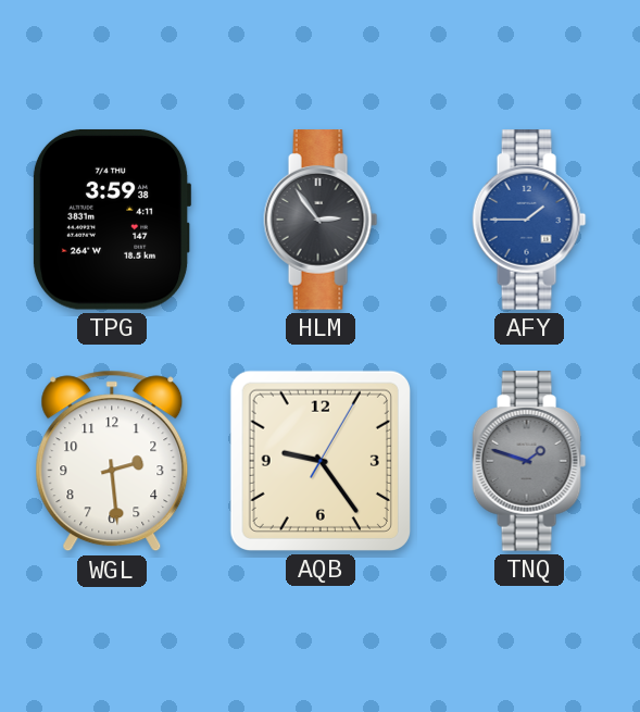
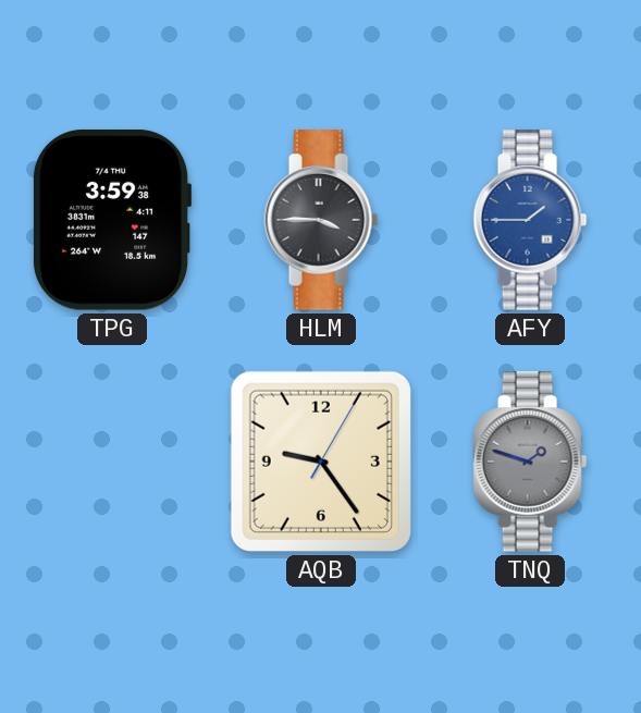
HLM: 2:54 -> 3:45
WGL: 2:29 -> none
